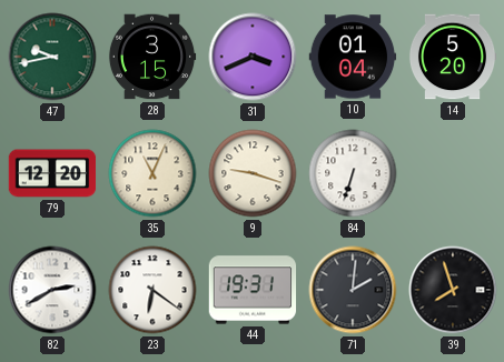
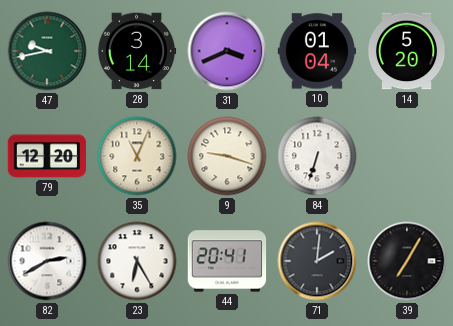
28: 3:15 -> 3:14
23: 6:21 -> 6:25
44: 19:31 -> 20:41
39: 7:57 -> 7:05
